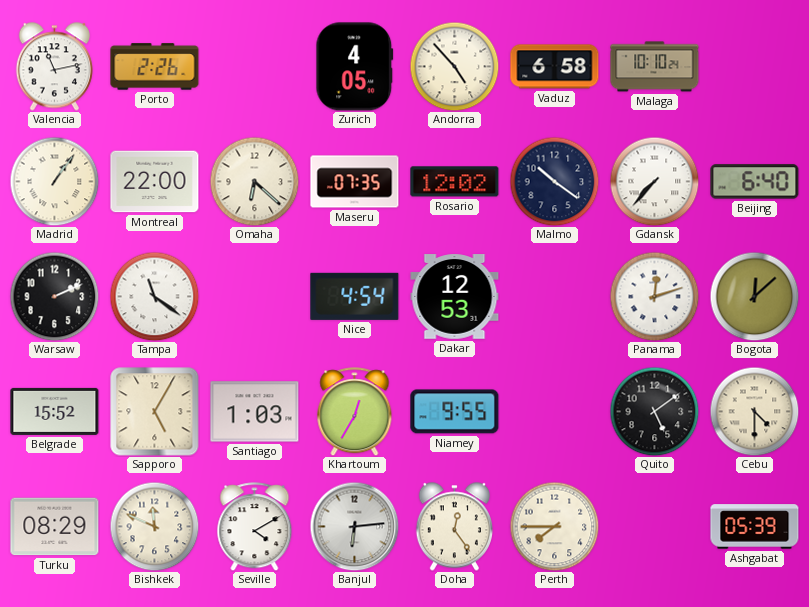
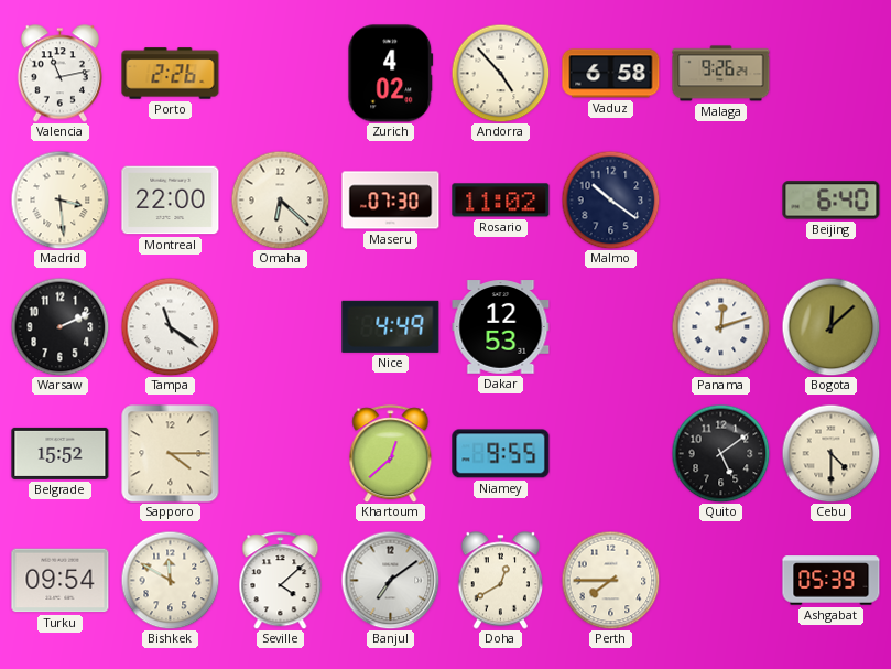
Zurich: 4:05 -> 4:02
Malaga: 10:10 -> 9:26
Madrid: 1:06 -> 3:29
Maseru: 07:35 -> 07:30
Rosario: 12:02 -> 11:02
Gdansk: 7:37 -> none
Nice: 4:54 -> 4:49
Sapporo: 5:05 -> 4:15
Santiago: 1:03 -> none
Khartoum: 12:35 -> 12:38
Turku: 08:29 -> 09:54
Bishkek: 11:49 -> 11:50
Seville: 4:10 -> 4:08
Banjul: 6:14 -> 7:09
Doha: 12:24 -> 12:40
